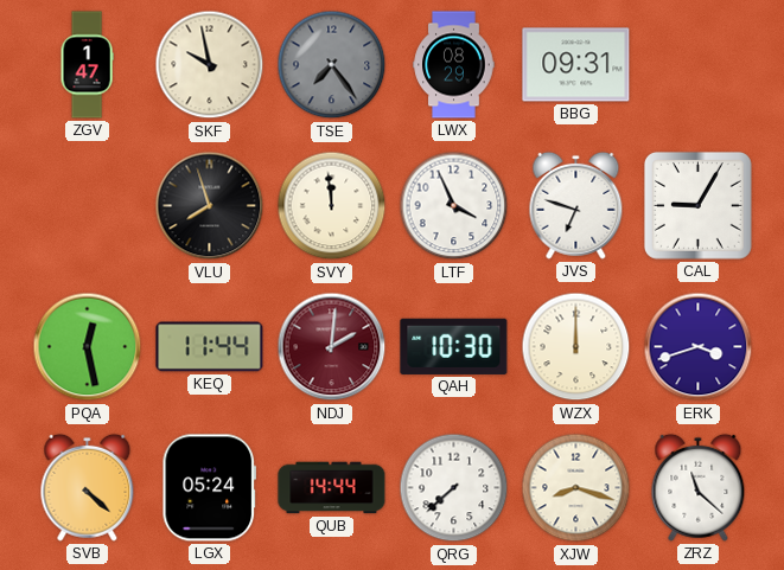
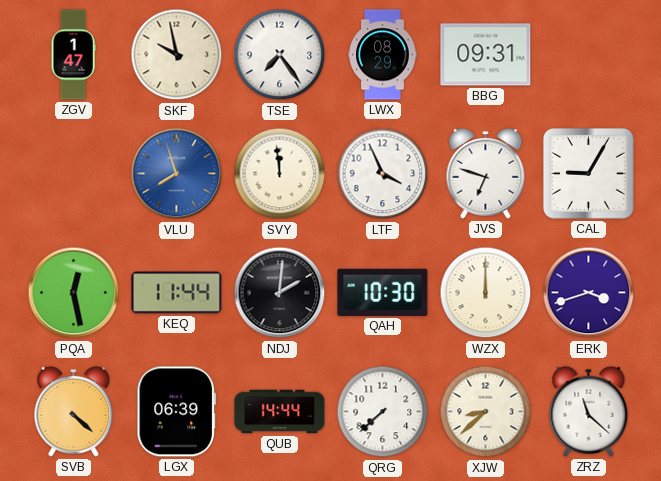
TSE dial: grey -> white
VLU dial: black -> blue
NDJ dial: burgundy -> black
LGX: 05:24 -> 06:39
XJW: 8:18 -> 8:38
